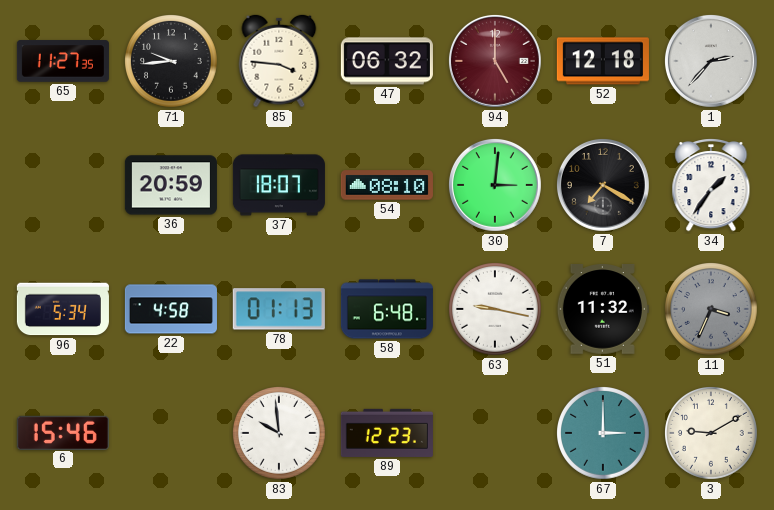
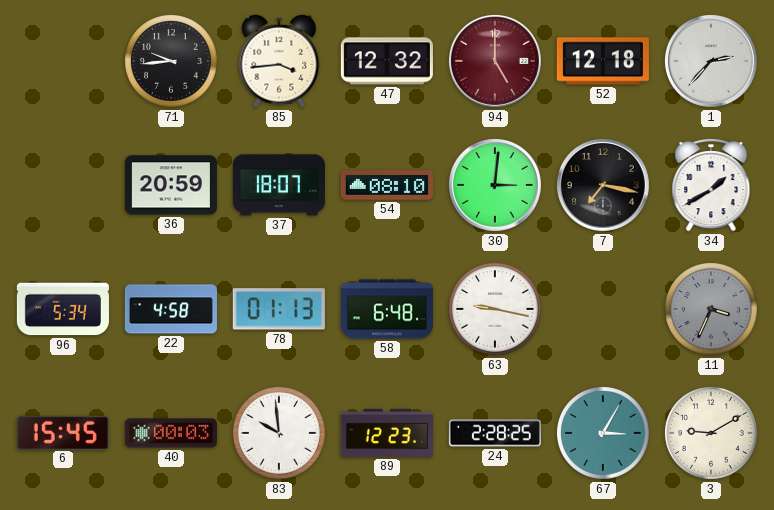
65: 11:27 -> none
85: 3:46 -> 3:44
47: 06:32 -> 12:32
7: 7:20 -> 7:17
34: 1:36 -> 1:40
51: 11:32 -> none
6: 15:46 -> 15:45
40: none -> 00:03
24: none -> 2:28
67: 3:00 -> 3:05
